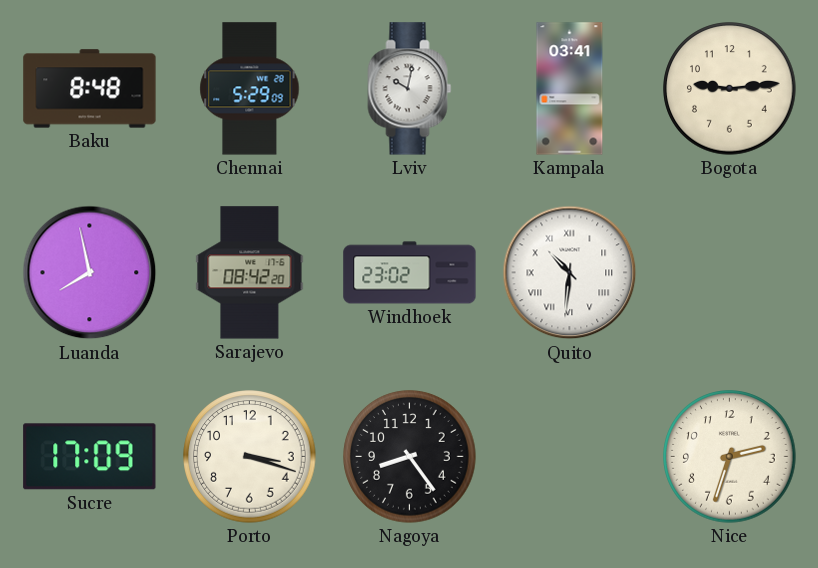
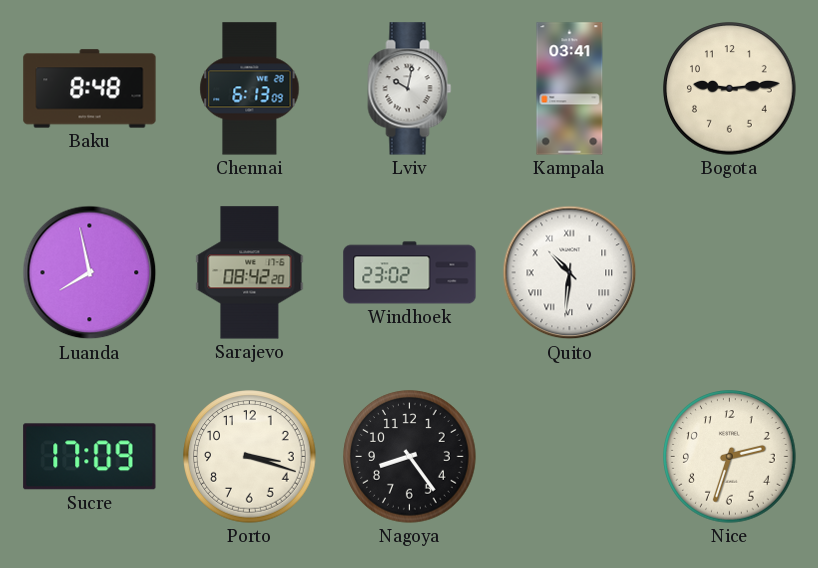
Chennai: 5:29 -> 6:13
